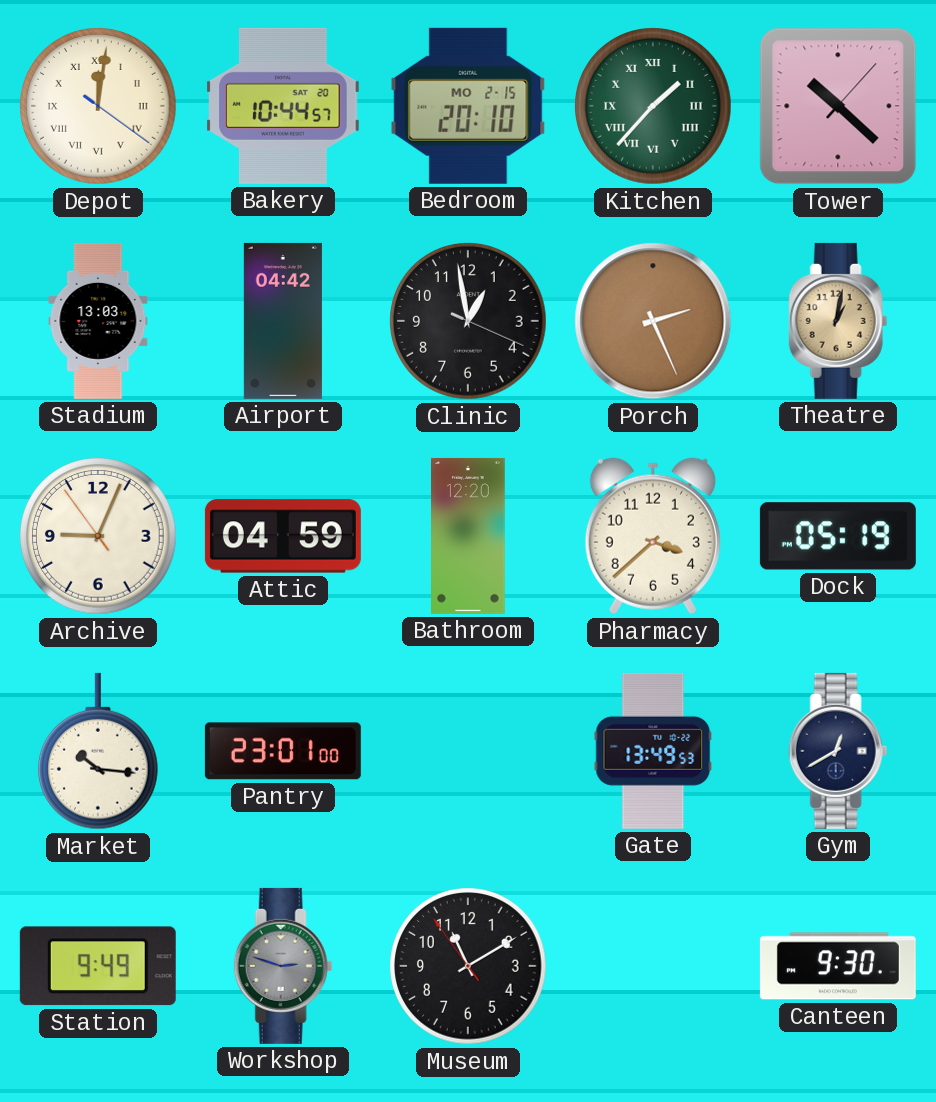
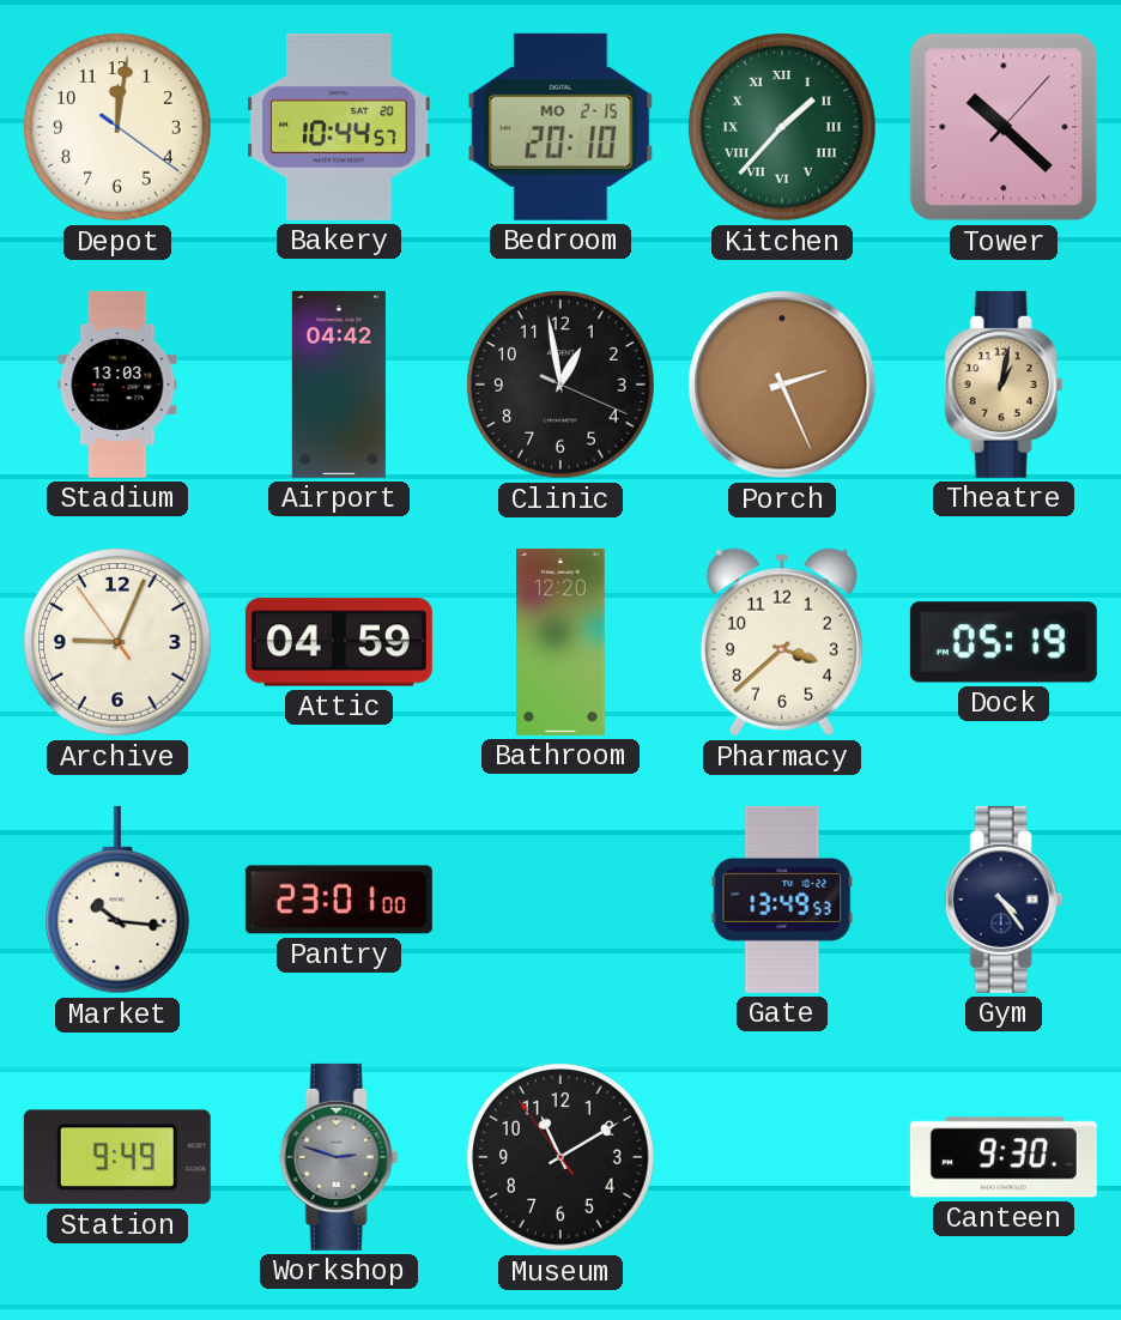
Depot numerals: Roman -> Arabic
Gym: 12:40 -> 4:24
